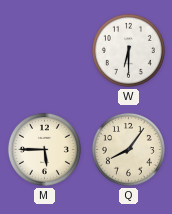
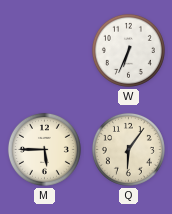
W: 6:30 -> 6:34
Q: 8:06 -> 6:06
